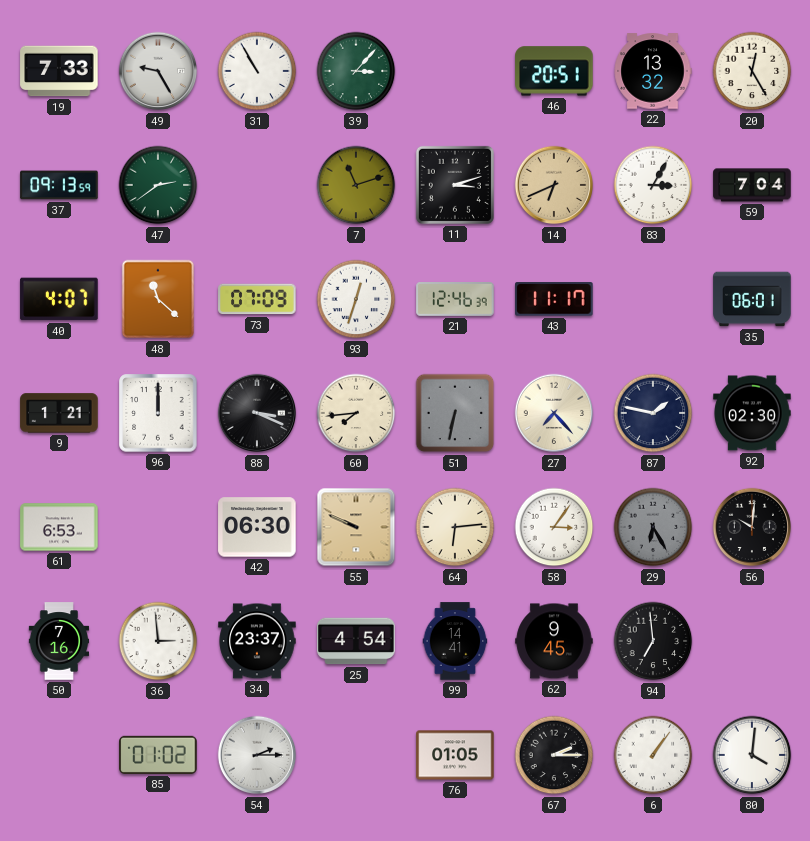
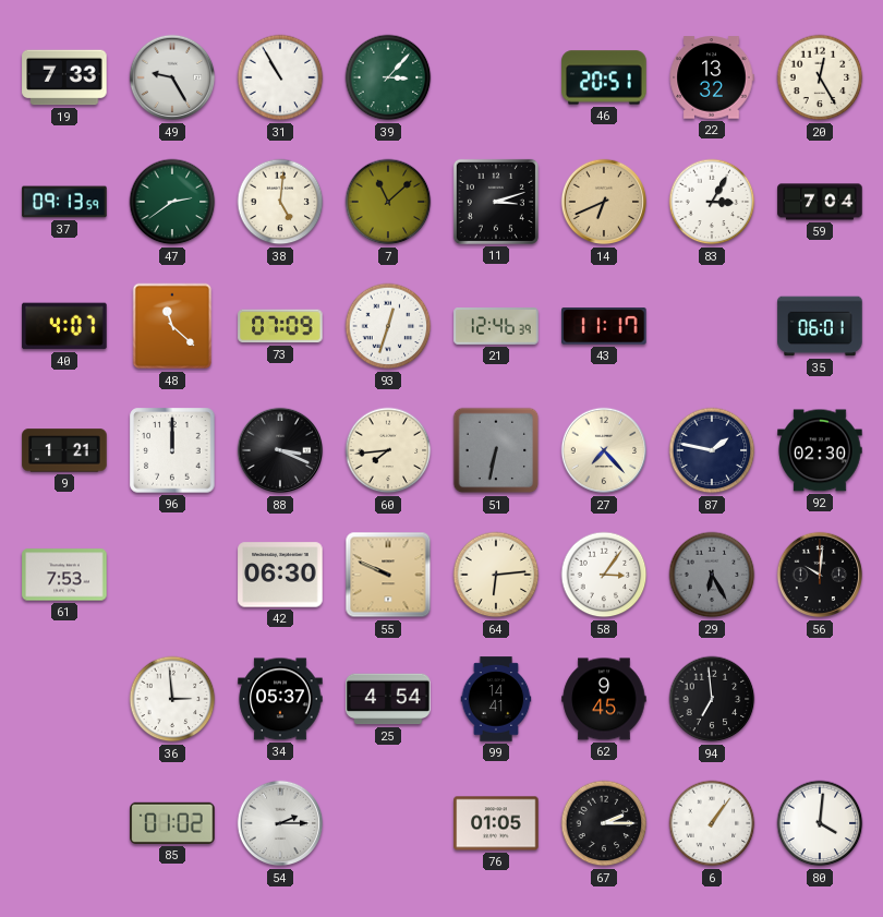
38: none -> 5:01
7: 11:12 -> 11:08
61: 6:53 -> 7:53
50: 7:16 -> none
34: 23:37 -> 05:37
